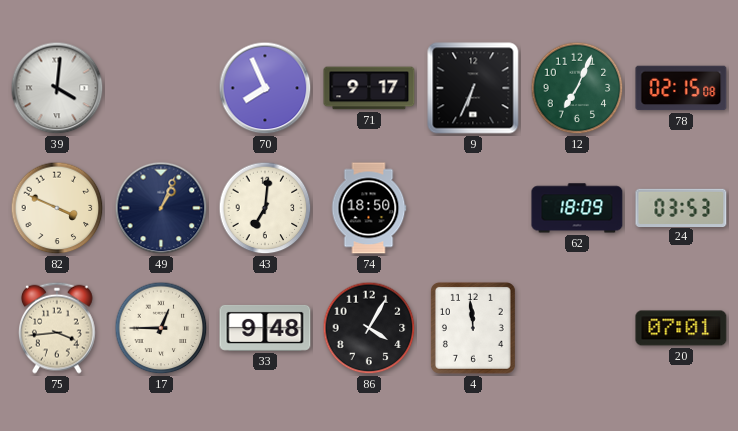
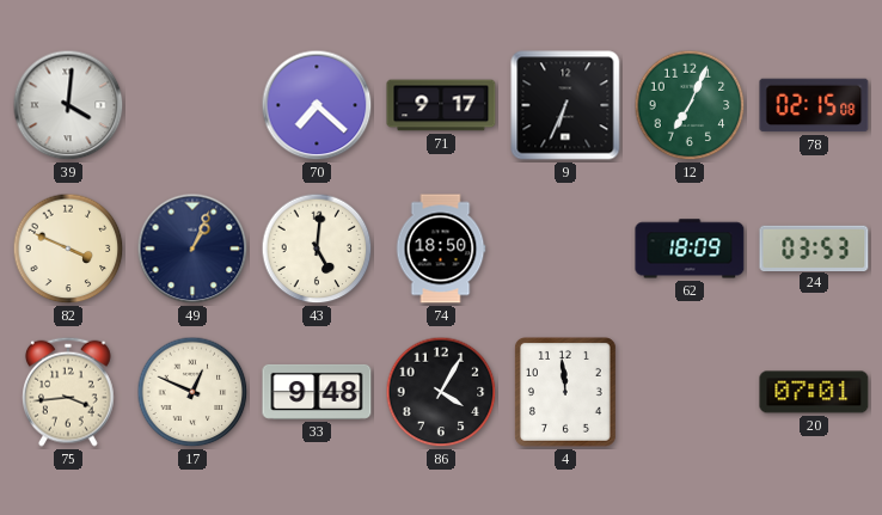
70: 7:56 -> 7:22
43: 7:01 -> 5:01
17: 12:45 -> 12:49
